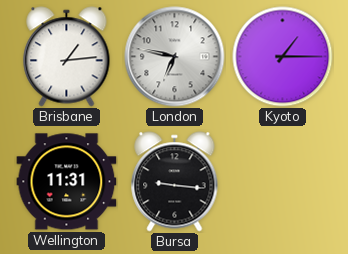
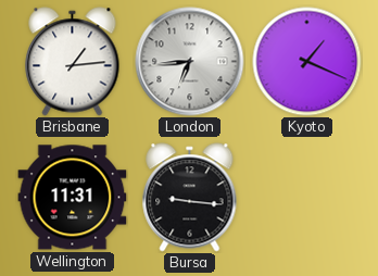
London: 6:47 -> 6:44
Kyoto: 1:15 -> 1:19
